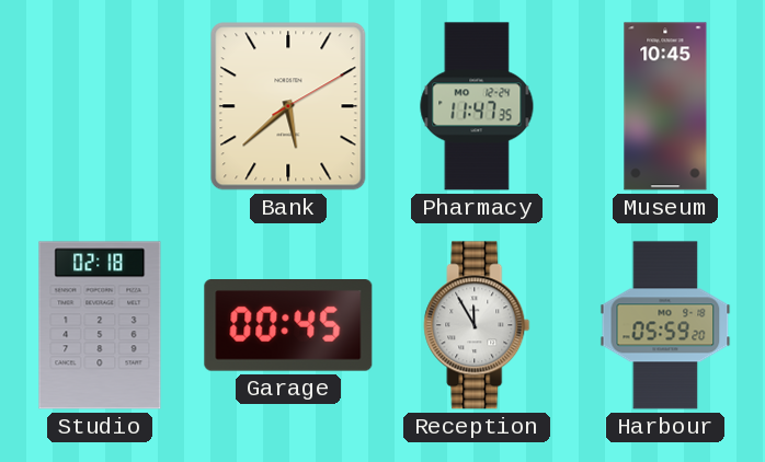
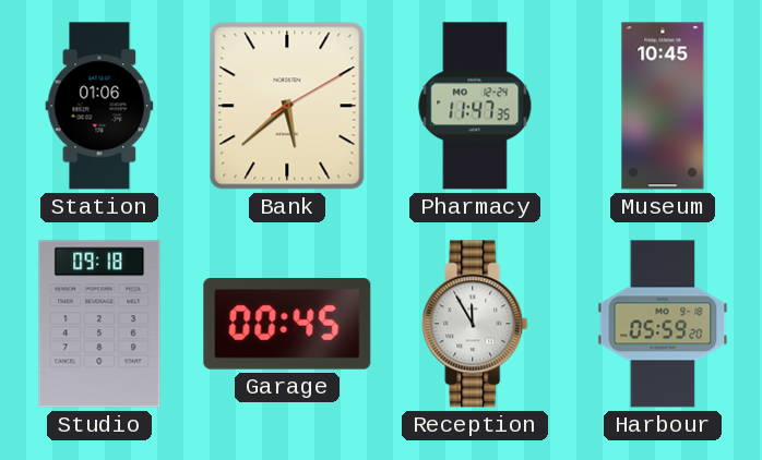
Station: none -> 01:06
Studio: 02:18 -> 09:18
